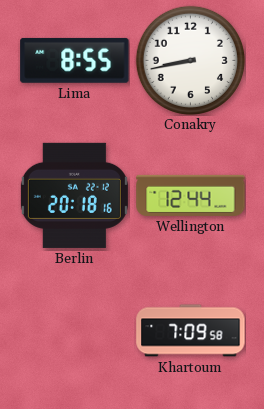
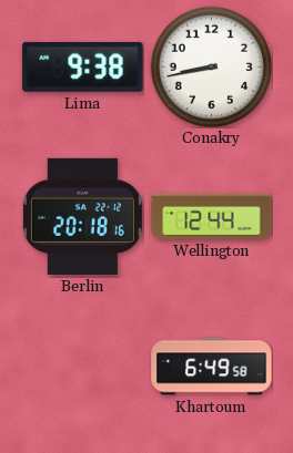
Lima: 8:55 -> 9:38
Khartoum: 7:09 -> 6:49
